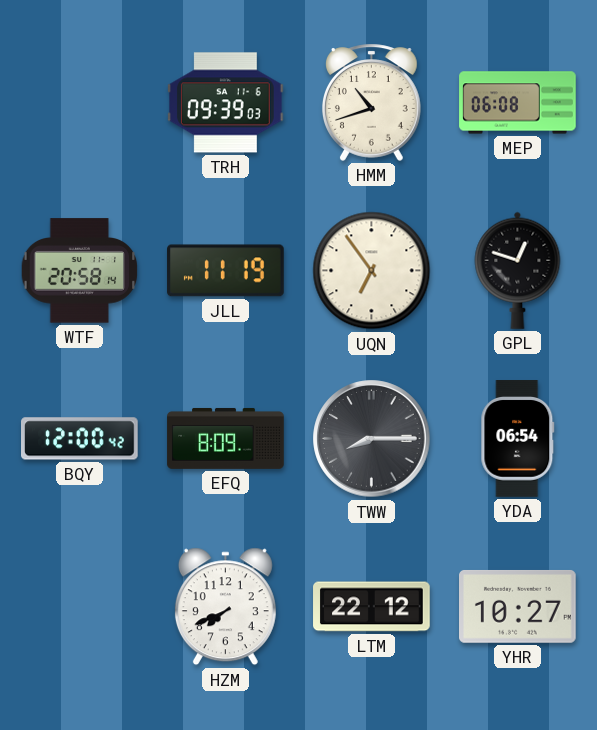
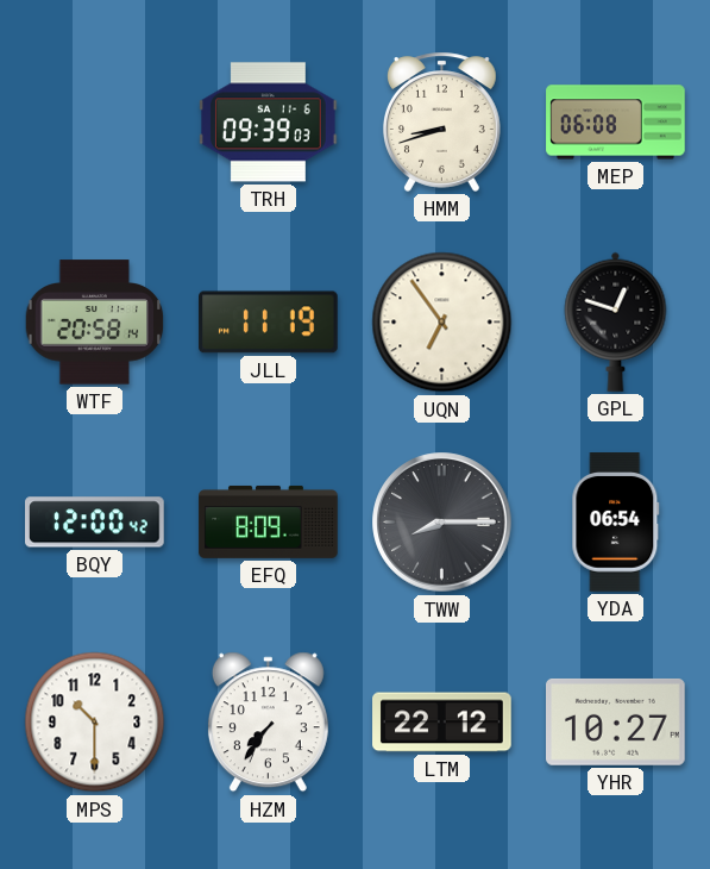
HMM: 10:42 -> 8:42
MPS: none -> 10:30
HZM: 7:41 -> 7:36
